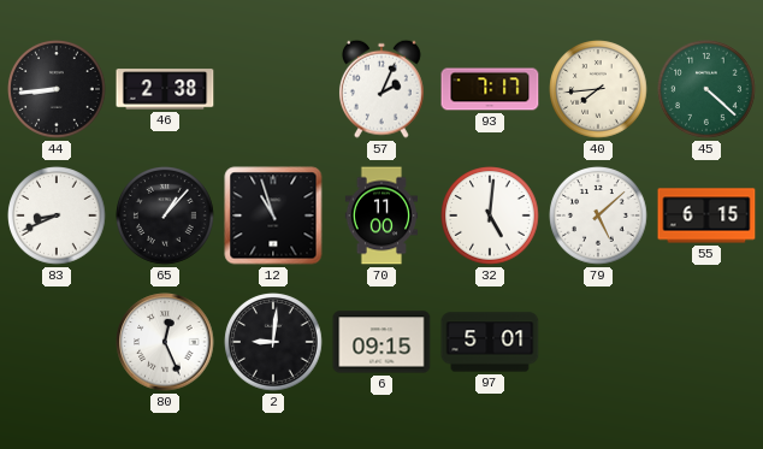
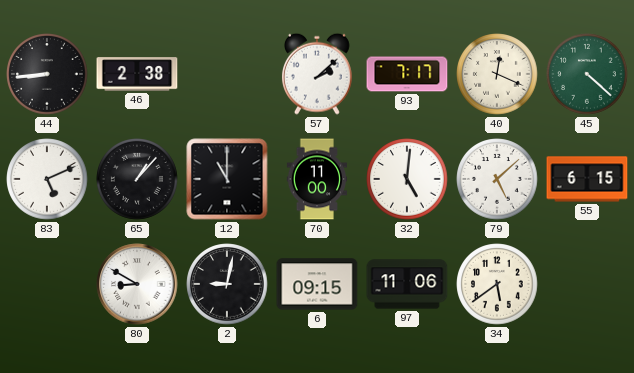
57: 2:04 -> 2:08
40: 7:44 -> 12:19
83: 8:41 -> 5:11
12: 10:57 -> 11:00
80: 12:26 -> 8:50
2: 9:01 -> 9:02
97: 5:01 -> 11:06
34: none -> 5:39
